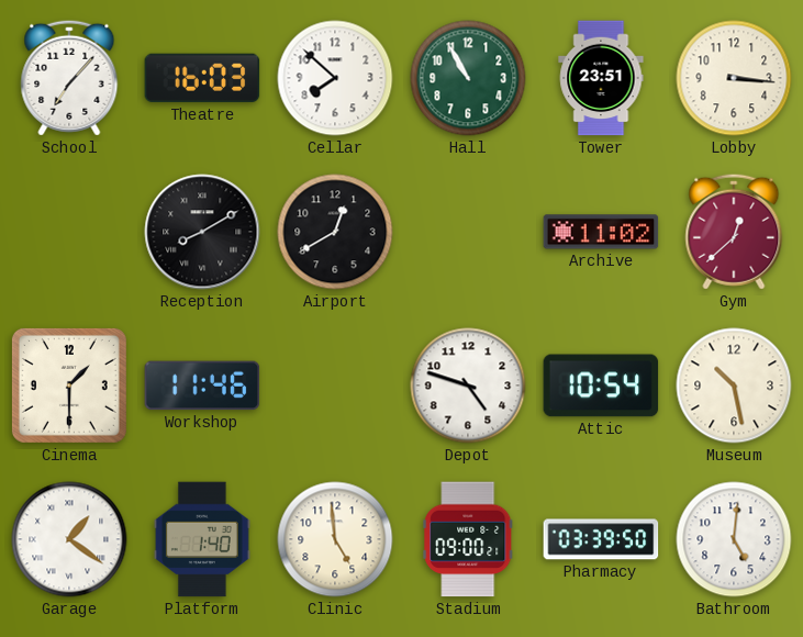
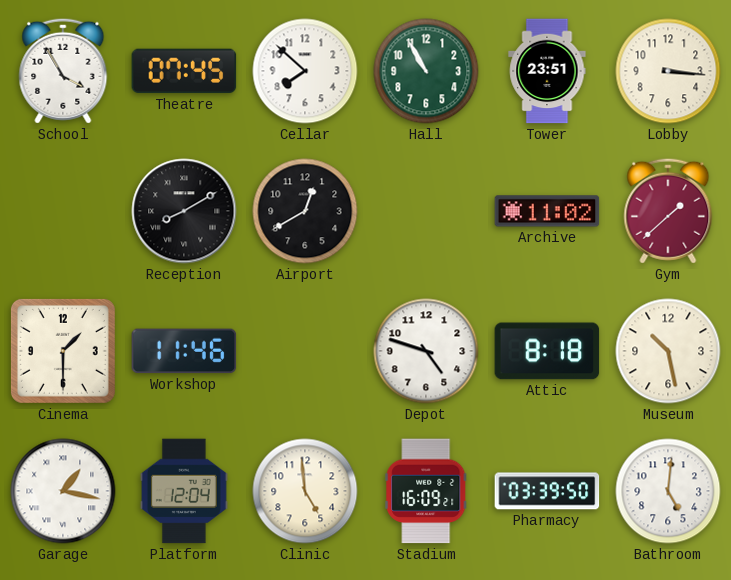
School: 7:07 -> 3:55
Theatre: 16:03 -> 07:45
Gym: 12:38 -> 1:38
Attic: 10:54 -> 8:18
Garage: 1:21 -> 1:17
Platform: 1:40 -> 12:04
Stadium: 09:00 -> 16:09
